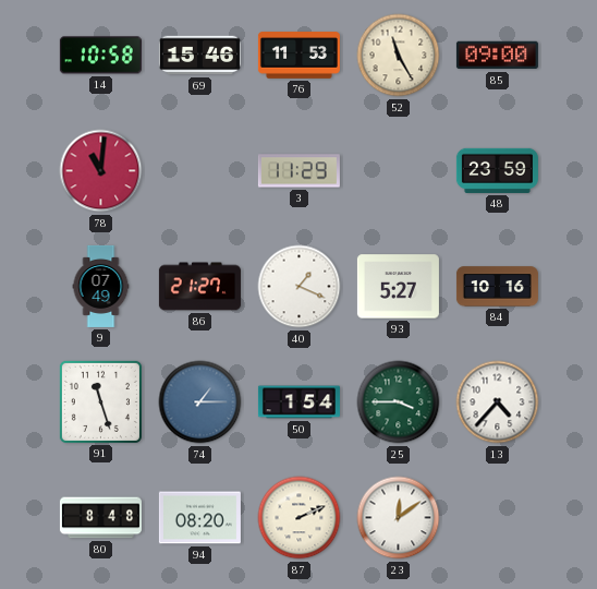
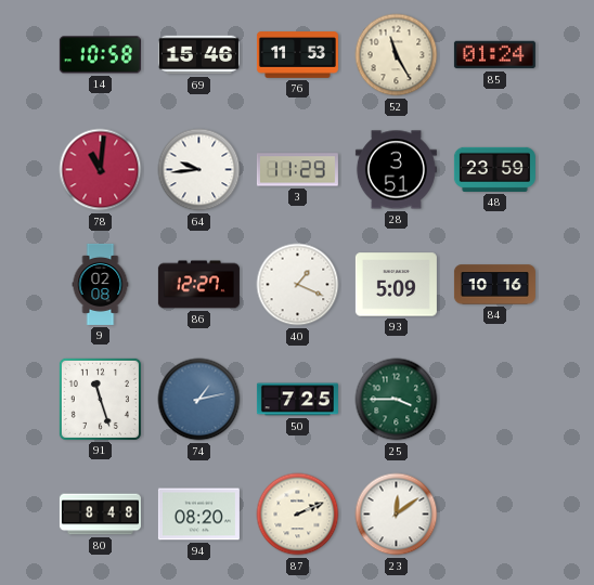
85: 09:00 -> 01:24
64: none -> 9:44
28: none -> 3:51
9: 07:49 -> 02:08
86: 21:27 -> 12:27
93: 5:27 -> 5:09
74: 1:15 -> 1:13
50: 1:54 -> 7:25
13: 4:37 -> none
